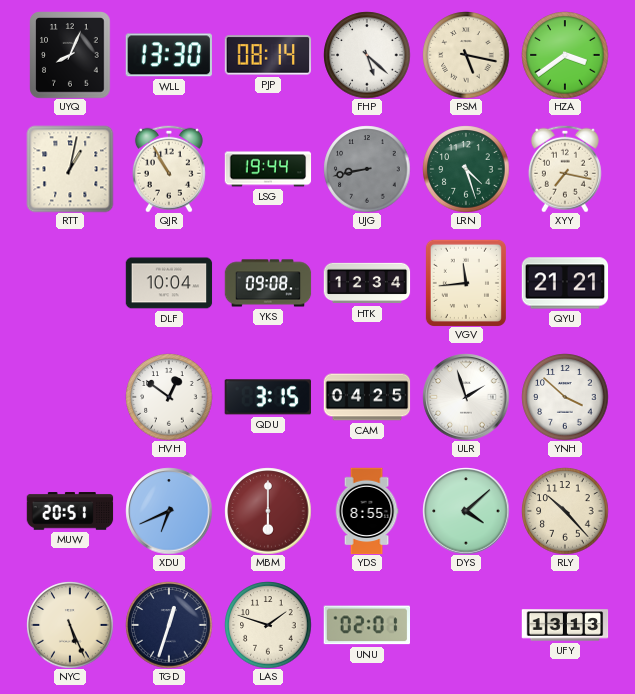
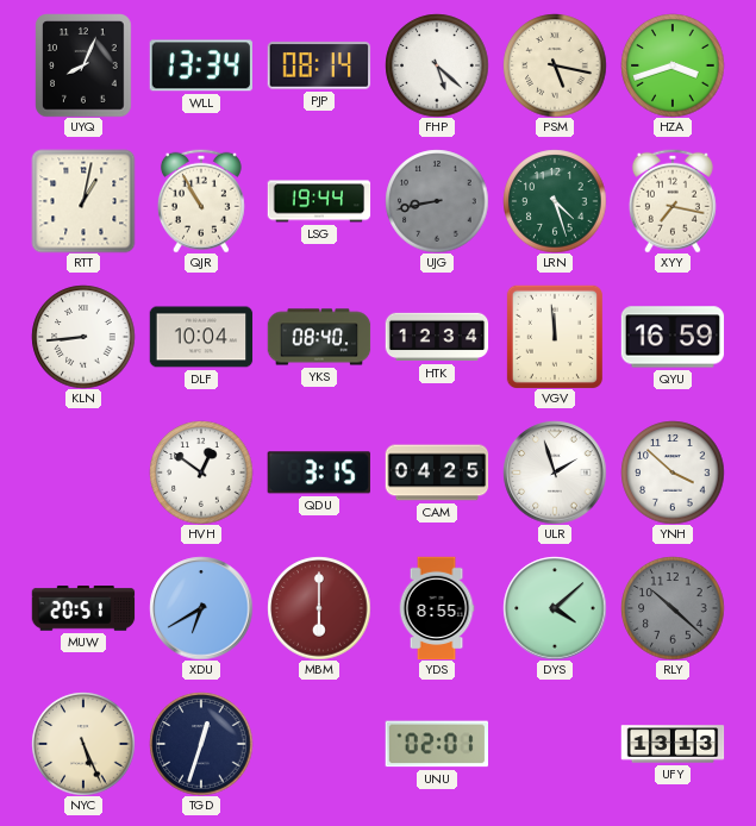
WLL: 13:30 -> 13:34
HZA: 3:39 -> 3:42
KLN: none -> 8:44
YKS: 09:08 -> 08:40
VGV: 11:44 -> 11:59
QYU: 21:21 -> 16:59
XDU: 6:41 -> 6:40
RLY: 10:23 -> 10:22
RLY dial: cream -> grey
LAS: 1:48 -> none
